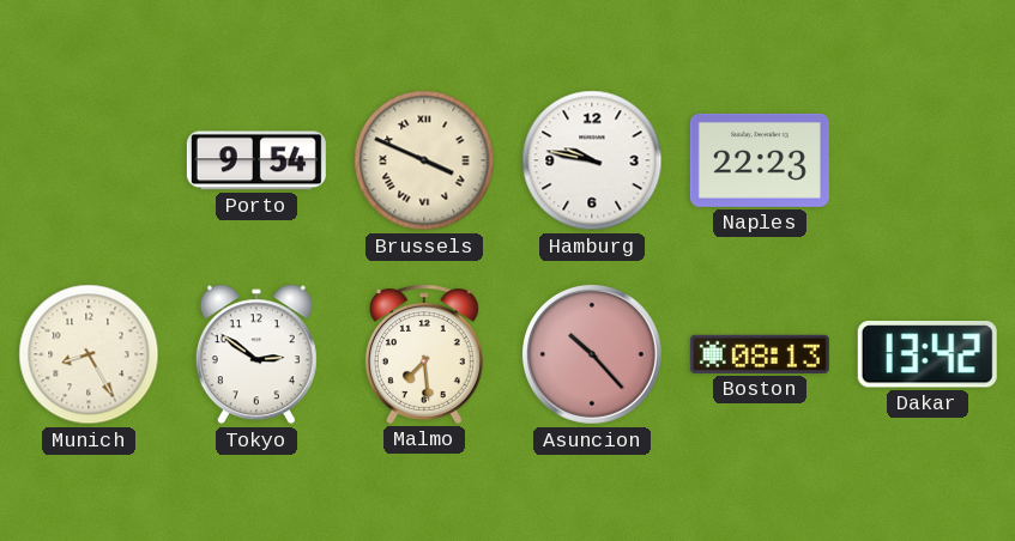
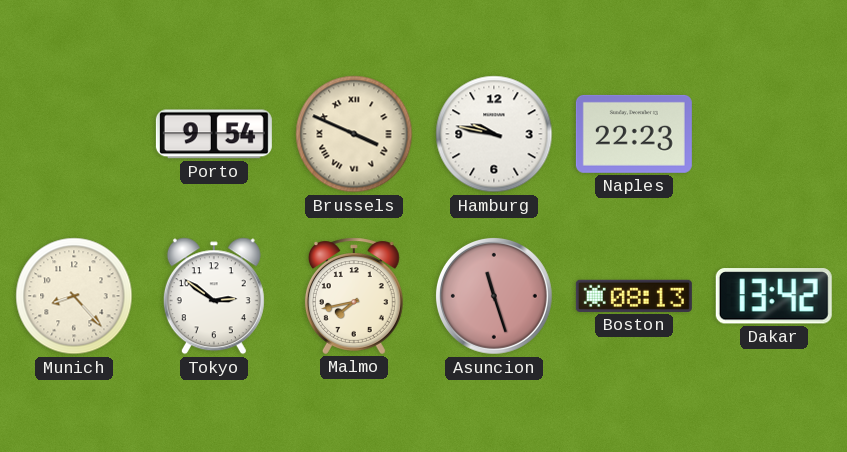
Munich: 8:25 -> 8:23
Malmo: 7:29 -> 7:43
Asuncion: 10:23 -> 11:27
